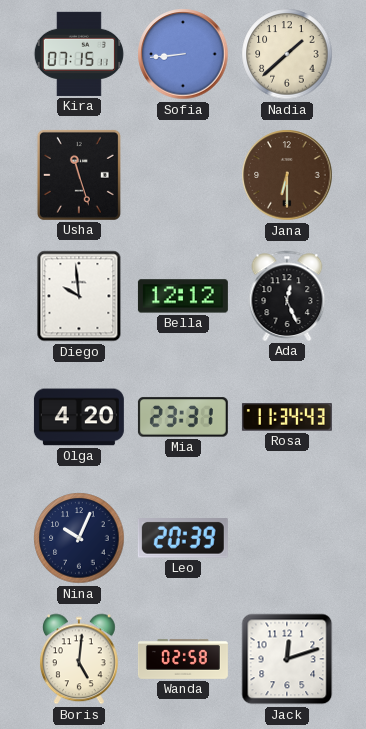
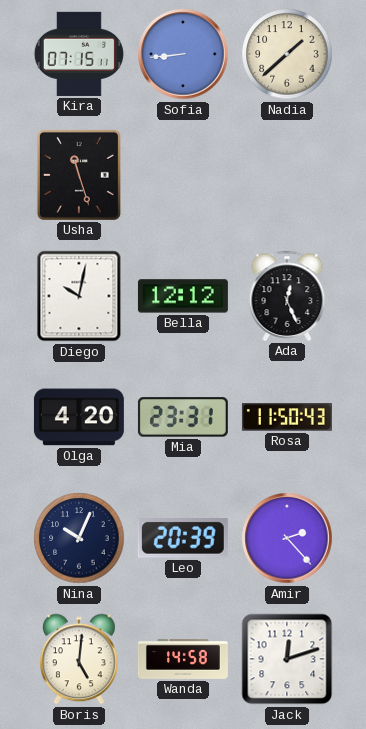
Jana: 6:30 -> none
Diego: 9:59 -> 10:02
Rosa: 11:34 -> 11:50
Amir: none -> 2:23
Wanda: 02:58 -> 14:58
